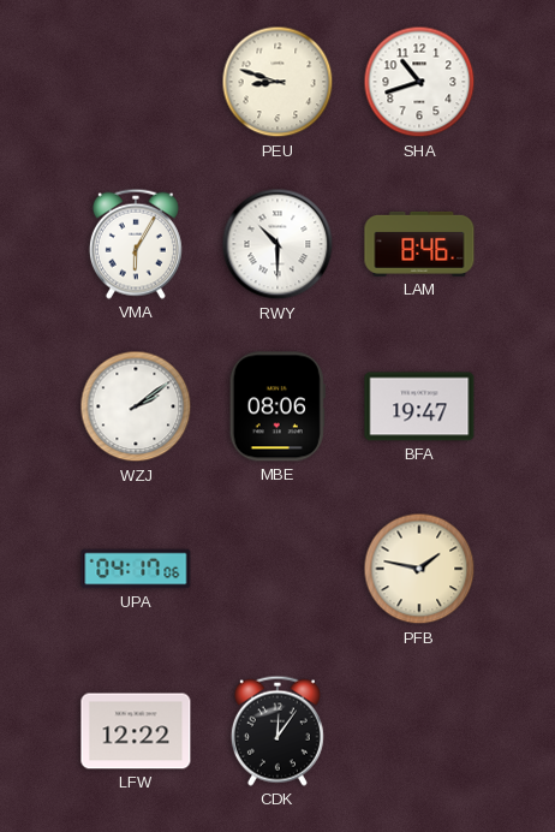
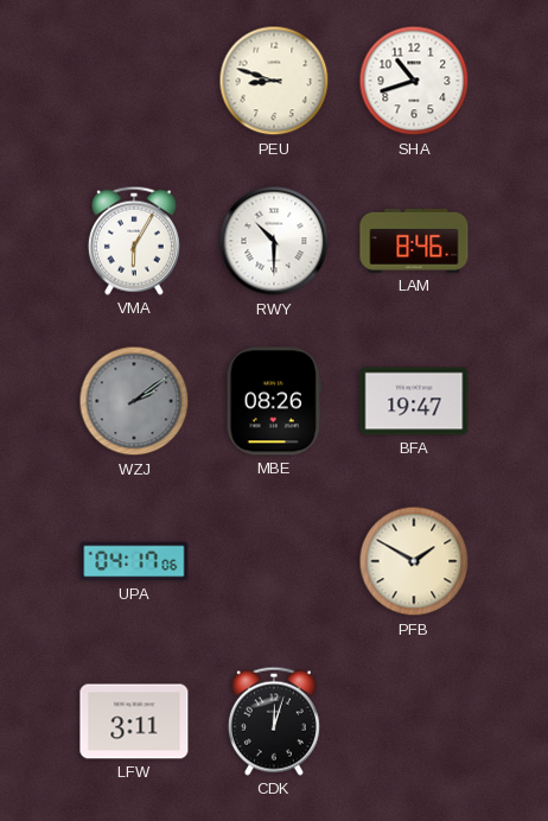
WZJ dial: white -> grey
MBE: 08:06 -> 08:26
PFB: 1:47 -> 1:50
LFW: 12:22 -> 3:11
CDK: 12:06 -> 12:03
